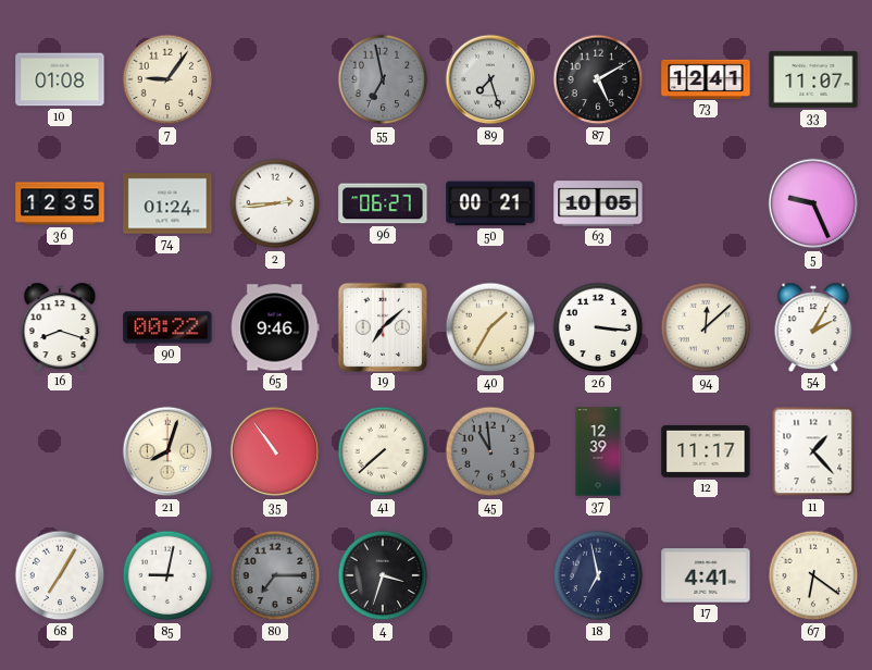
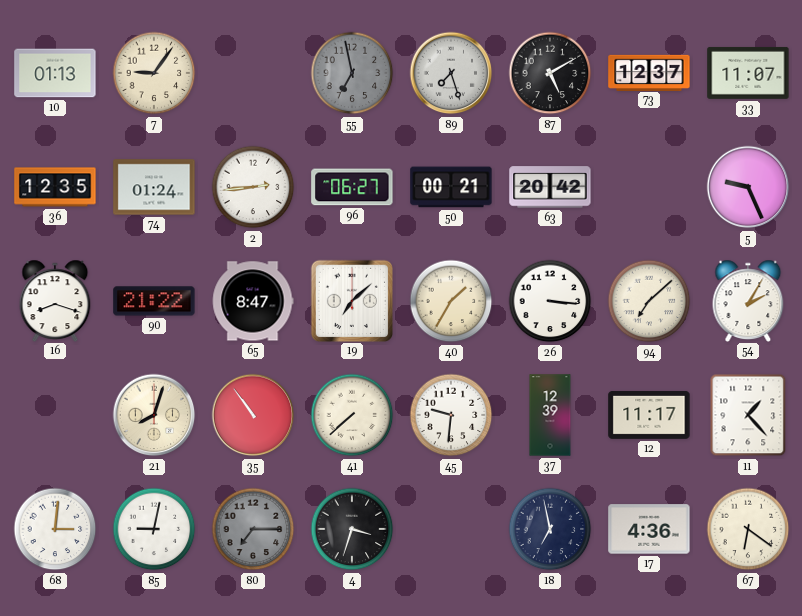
10: 01:08 -> 01:13
73: 12:41 -> 12:37
63: 10:05 -> 20:42
90: 00:22 -> 21:22
65: 9:46 -> 8:47
94: 12:08 -> 7:08
45: 10:59 -> 9:31
45 dial: grey -> white
68: 7:05 -> 3:01
17: 4:41 -> 4:36
